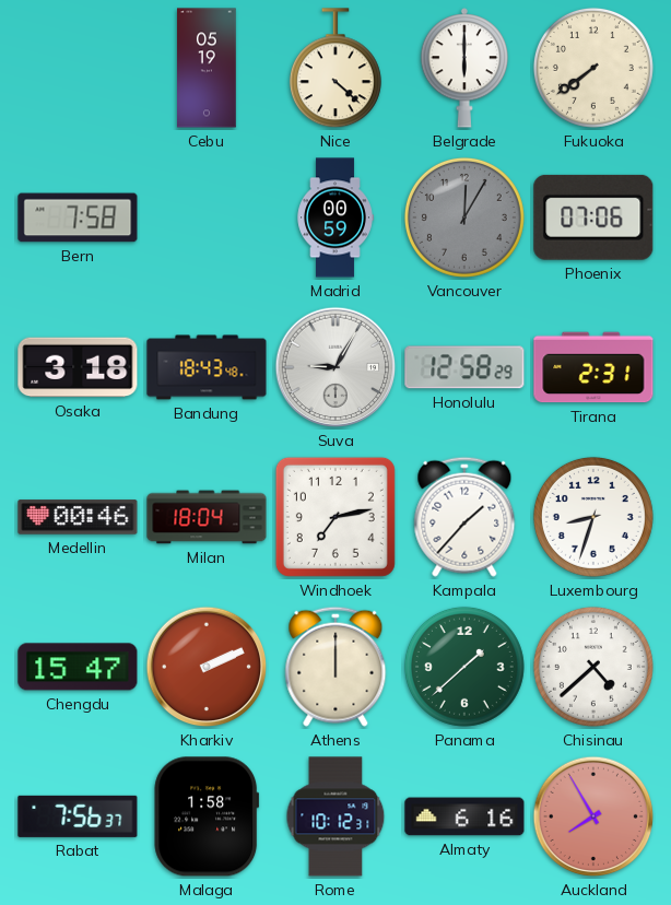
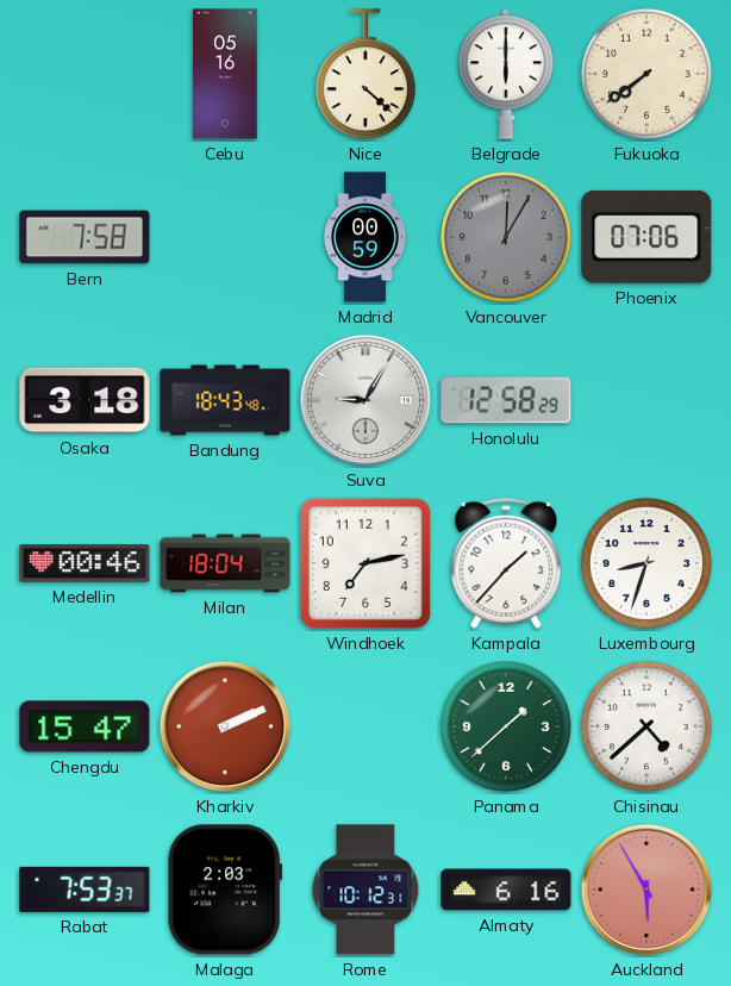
Cebu: 05:19 -> 05:16
Tirana: 2:31 -> none
Athens: 12:00 -> none
Rabat: 7:56 -> 7:53
Malaga: 1:58 -> 2:03
Auckland: 7:55 -> 5:55
